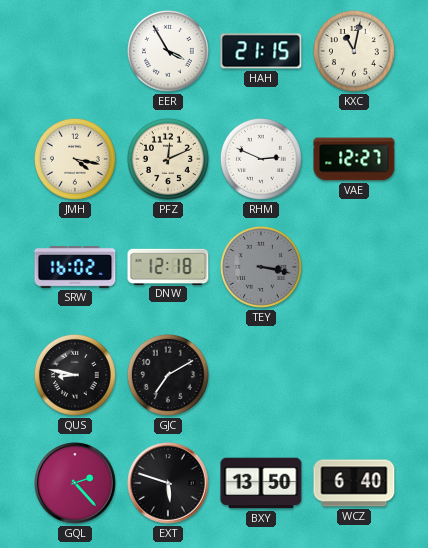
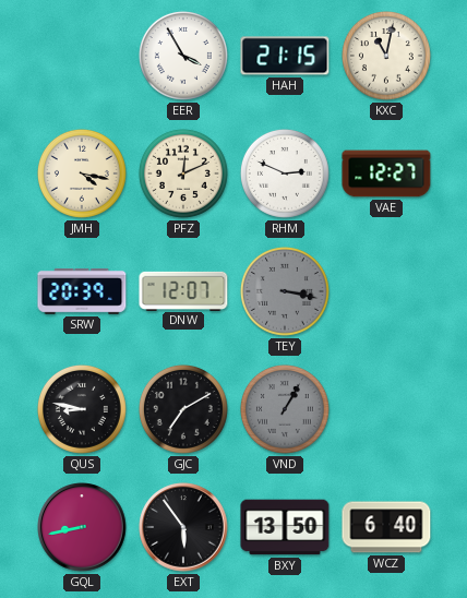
SRW: 16:02 -> 20:39
DNW: 12:18 -> 12:07
VND: none -> 1:05
GQL: 2:23 -> 8:43
EXT: 5:48 -> 5:54
